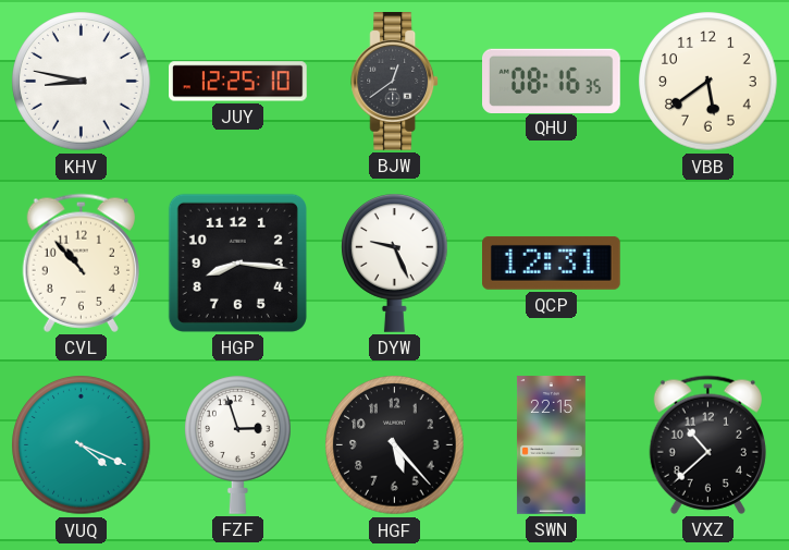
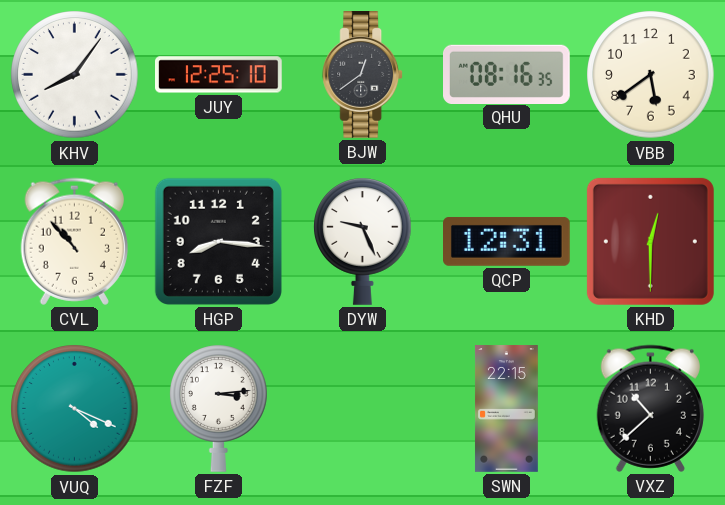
KHV: 8:47 -> 8:06
KHD: none -> 12:30
FZF: 2:57 -> 3:14
HGF: 5:23 -> none
